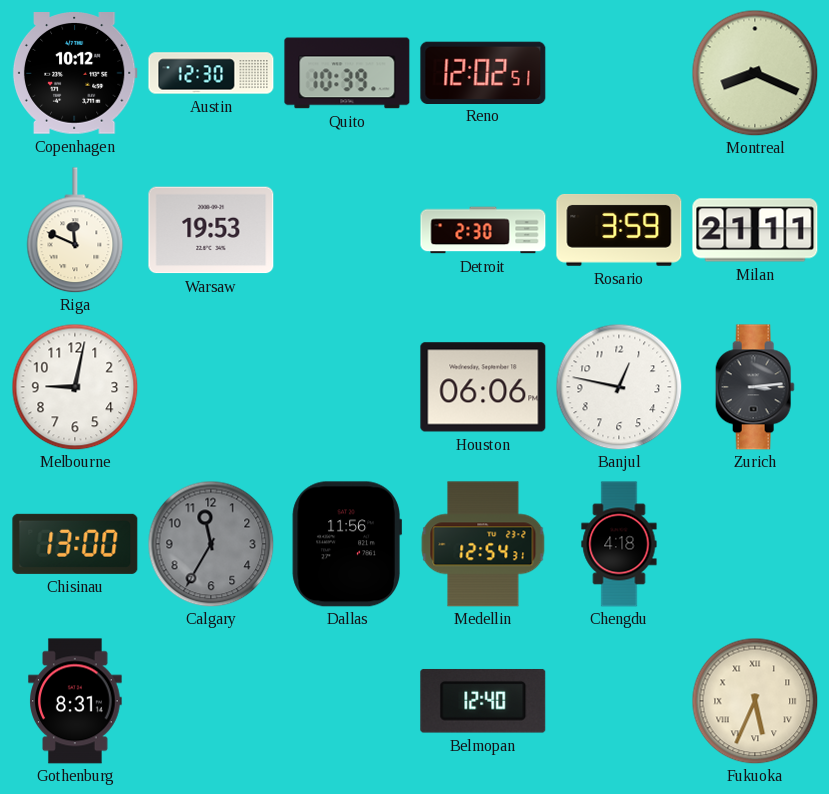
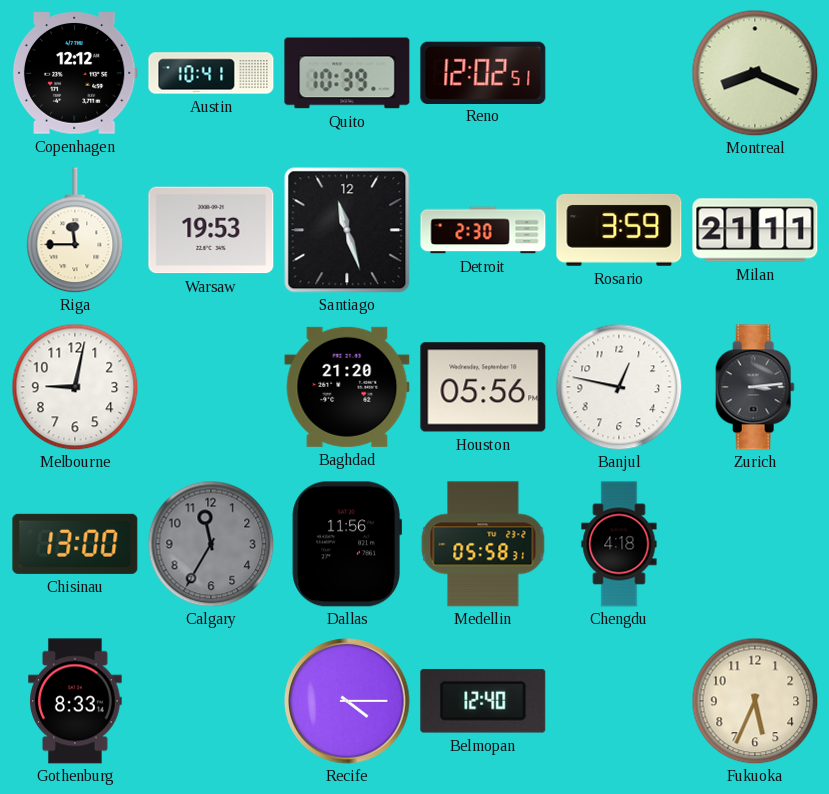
Copenhagen: 10:12 -> 12:12
Austin: 12:30 -> 10:41
Riga: 11:49 -> 11:45
Santiago: none -> 11:27
Baghdad: none -> 21:20
Houston: 06:06 -> 05:56
Medellin: 12:54 -> 05:58
Gothenburg: 8:31 -> 8:33
Recife: none -> 4:15
Fukuoka numerals: Roman -> Arabic
